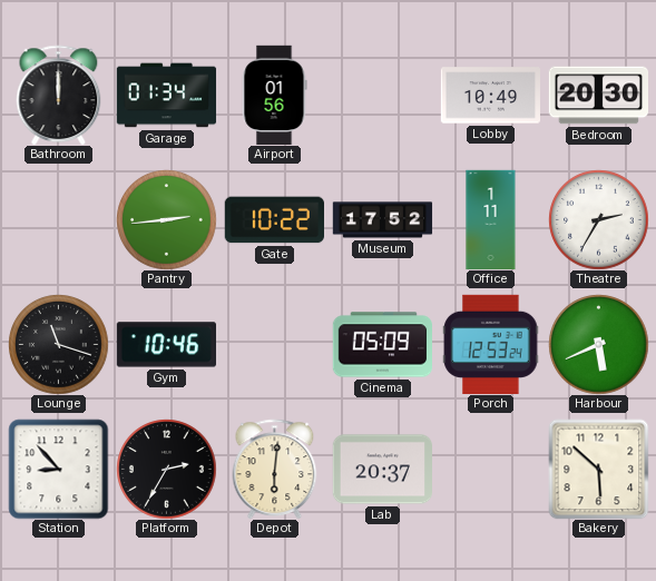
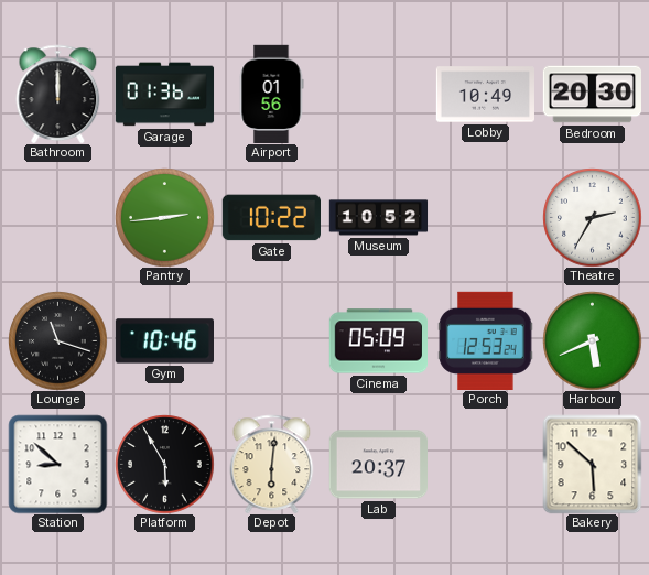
Garage: 01:34 -> 01:36
Museum: 17:52 -> 10:52
Office: 1:11 -> none
Station: 8:53 -> 8:52
Platform: 2:35 -> 5:55
